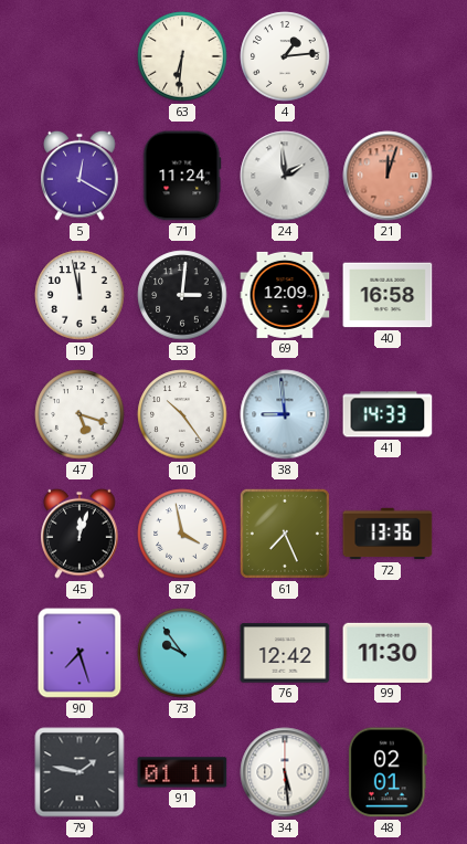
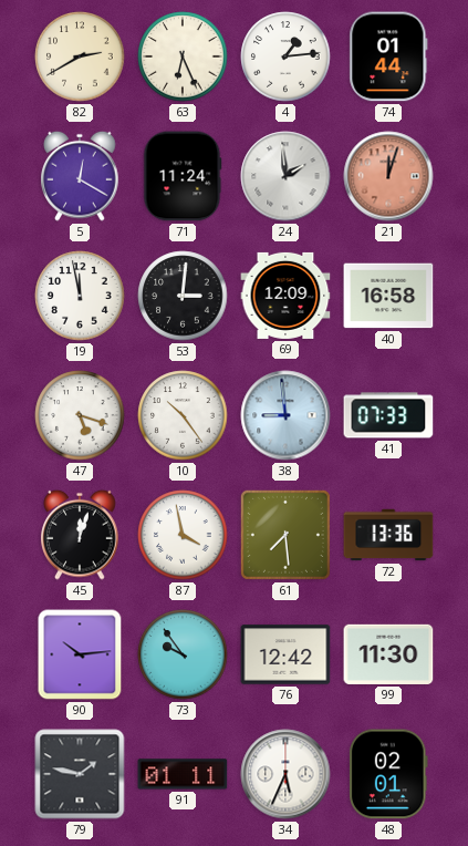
82: none -> 2:40
63: 6:31 -> 6:26
74: none -> 01:44
41: 14:33 -> 07:33
61: 7:26 -> 7:29
90: 7:27 -> 10:14
34: 5:29 -> 5:34
